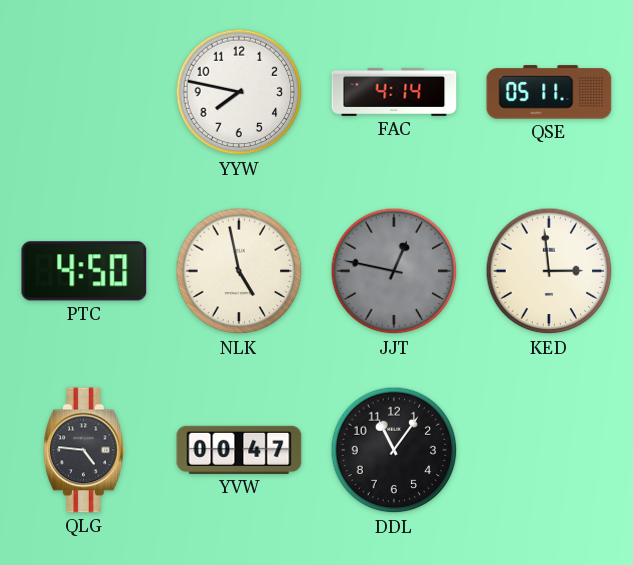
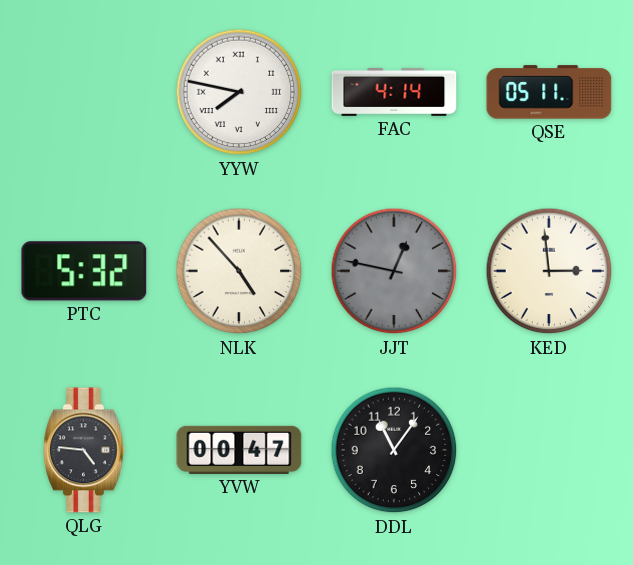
YYW numerals: Arabic -> Roman
PTC: 4:50 -> 5:32
NLK: 4:58 -> 4:53
